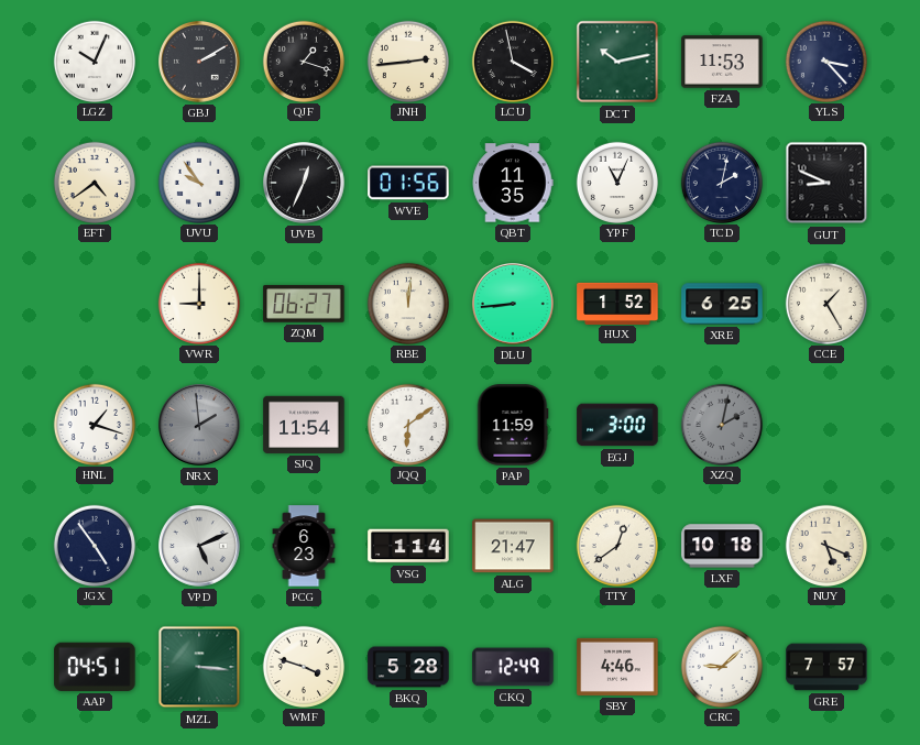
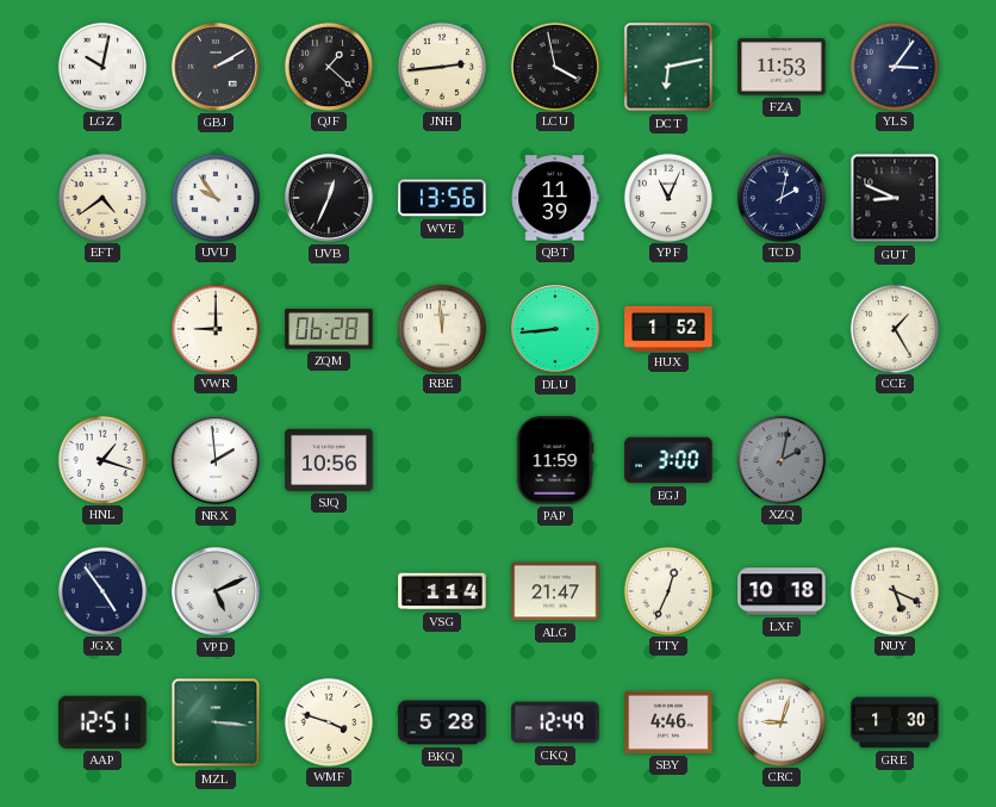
LGZ: 10:04 -> 10:02
QJF: 1:18 -> 1:22
DCT: 10:13 -> 6:13
YLS: 3:23 -> 3:06
WVE: 01:56 -> 13:56
QBT: 11:35 -> 11:39
ZQM: 06:27 -> 06:28
RBE: 12:01 -> 11:59
XRE: 6:25 -> none
NRX dial: grey -> white
SJQ: 11:54 -> 10:56
JQQ: 6:09 -> none
PCG: 6:23 -> none
TTY: 12:39 -> 12:34
AAP: 04:51 -> 12:51
CRC: 9:08 -> 9:03
GRE: 7:57 -> 1:30
